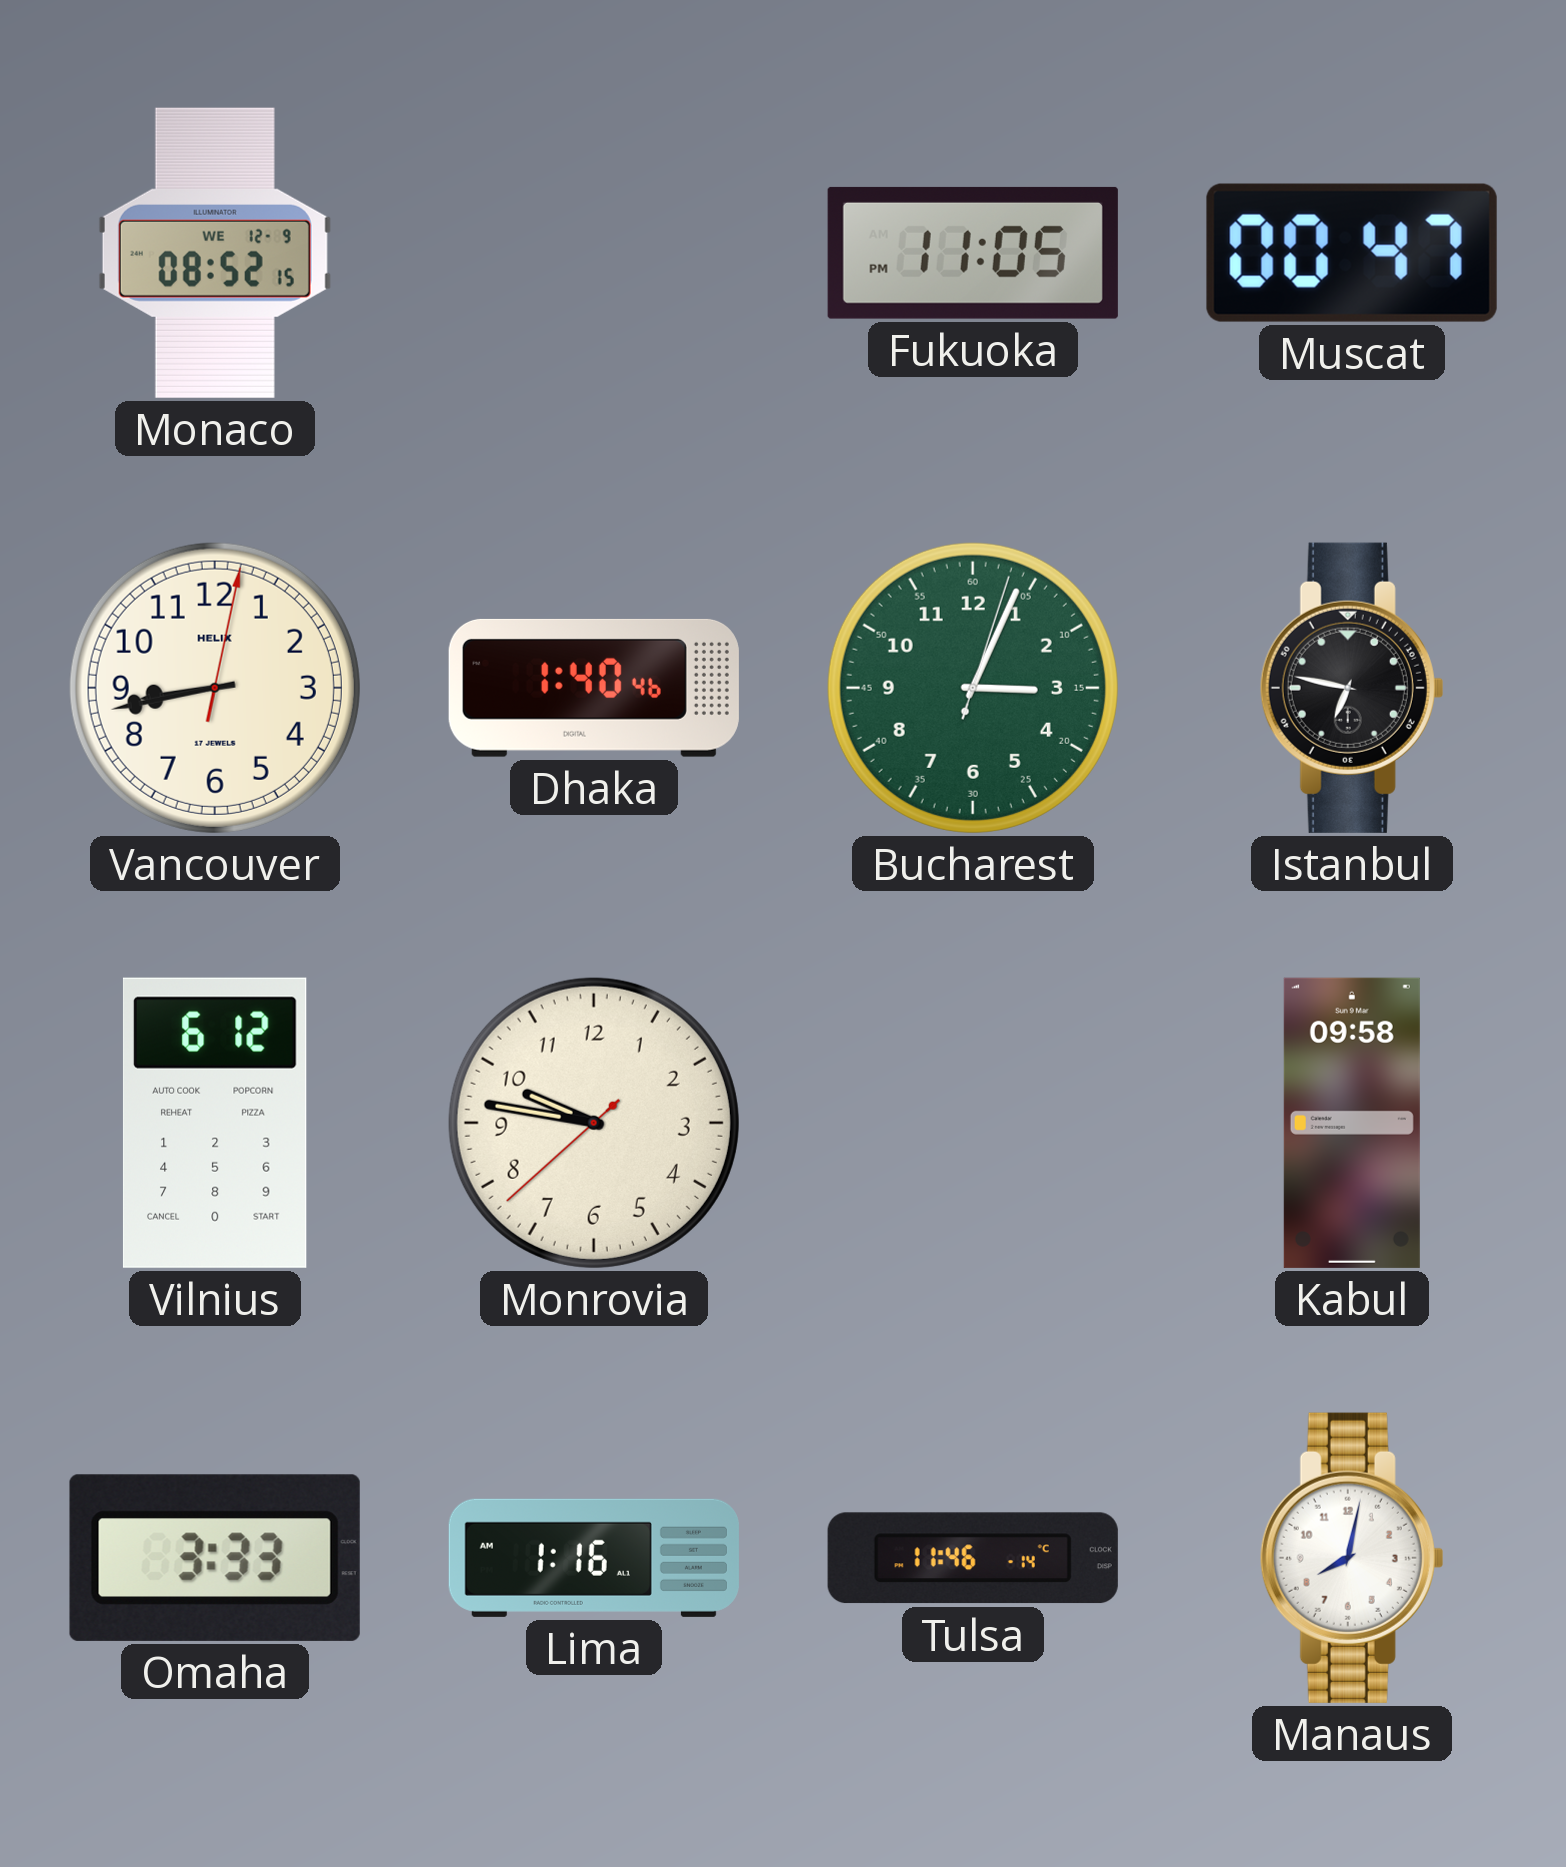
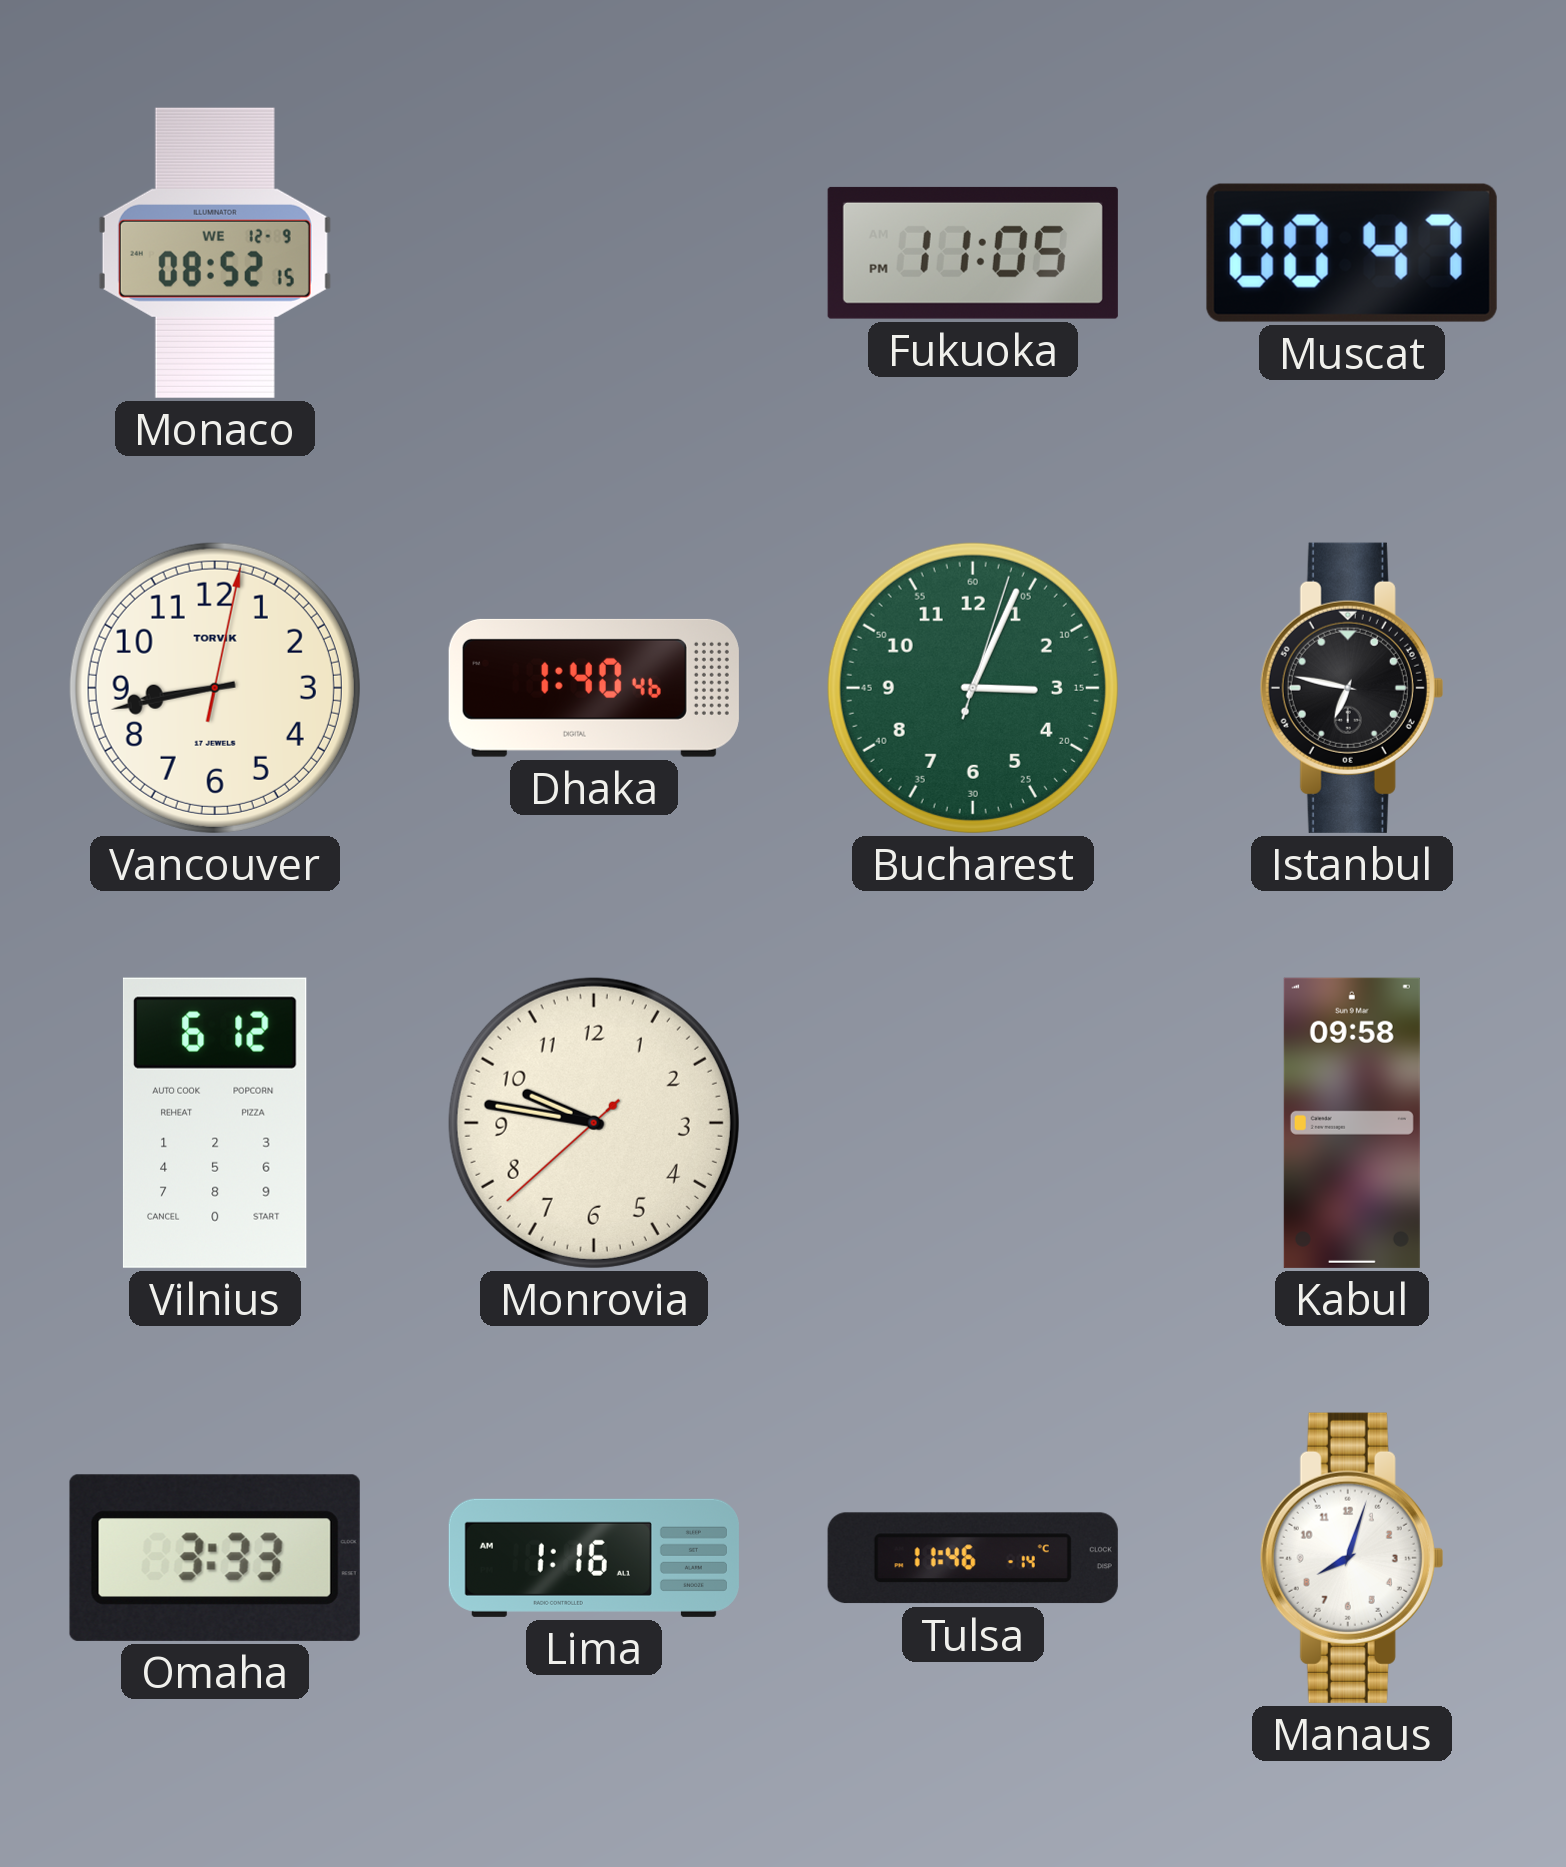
Vancouver brand: HELIX -> TORVIK
Manaus: 8:02 -> 8:03
